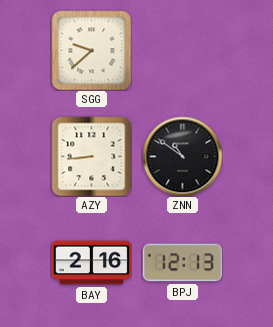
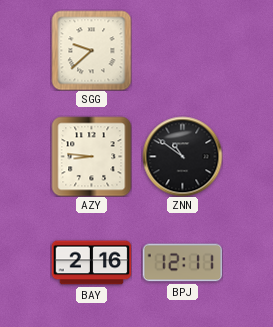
AZY: 8:44 -> 8:46
BPJ: 12:13 -> 12:11
